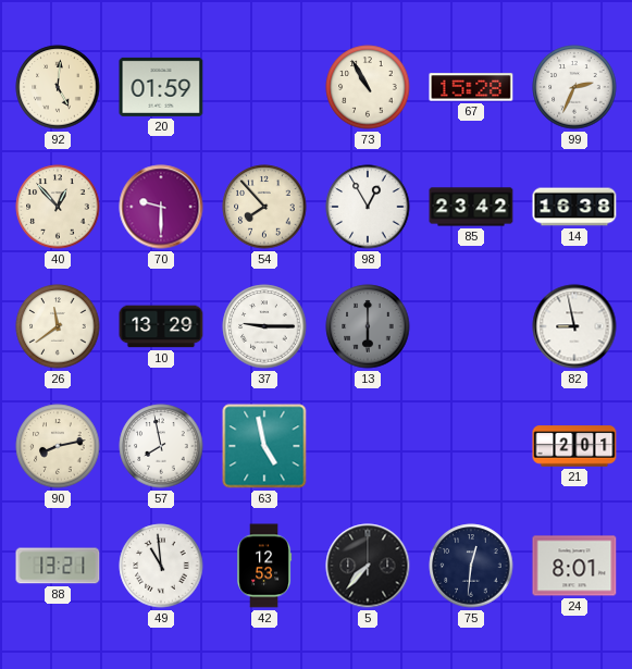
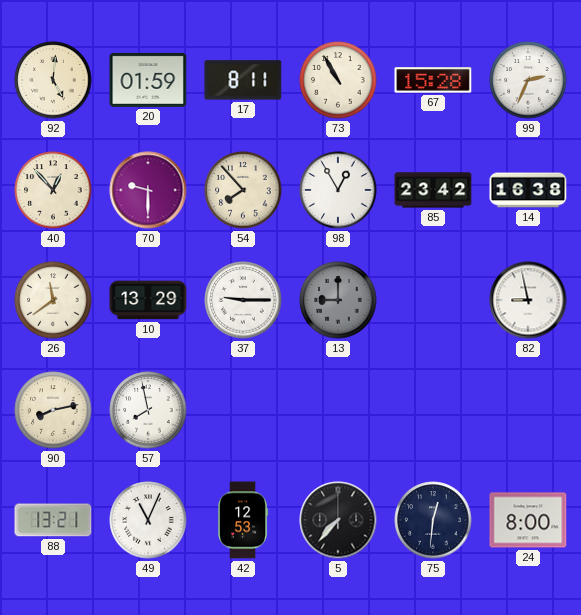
17: none -> 8:11
13: 6:00 -> 9:00
63: 4:58 -> none
21: 2:01 -> none
49: 10:59 -> 11:04
24: 8:01 -> 8:00
